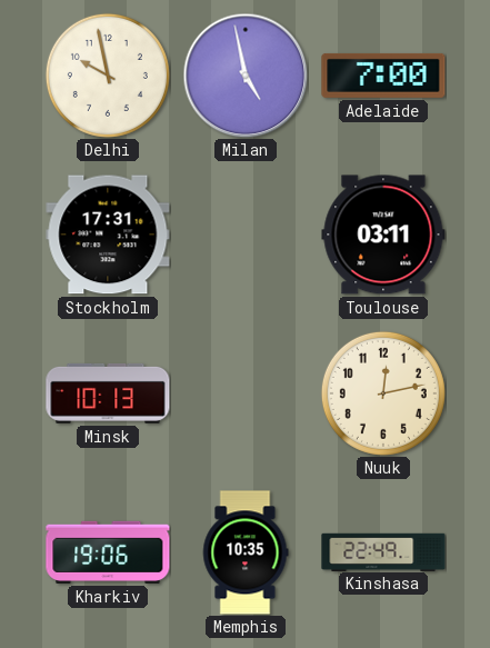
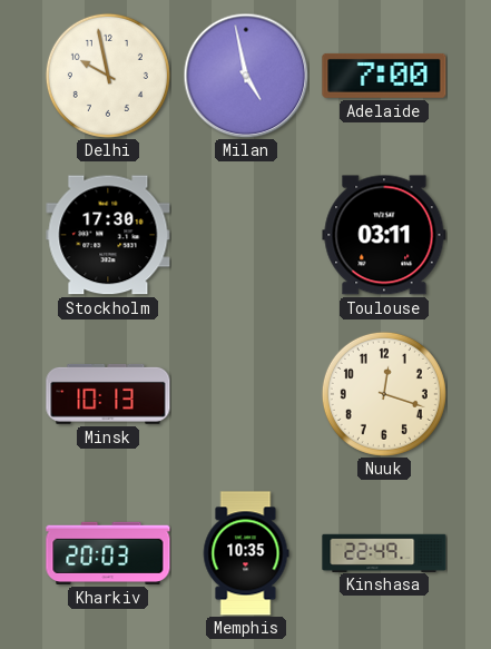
Stockholm: 17:31 -> 17:30
Nuuk: 12:13 -> 12:18
Kharkiv: 19:06 -> 20:03
